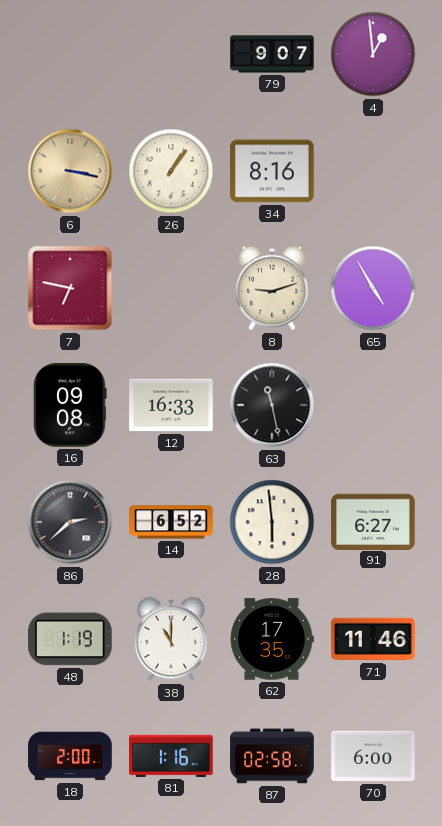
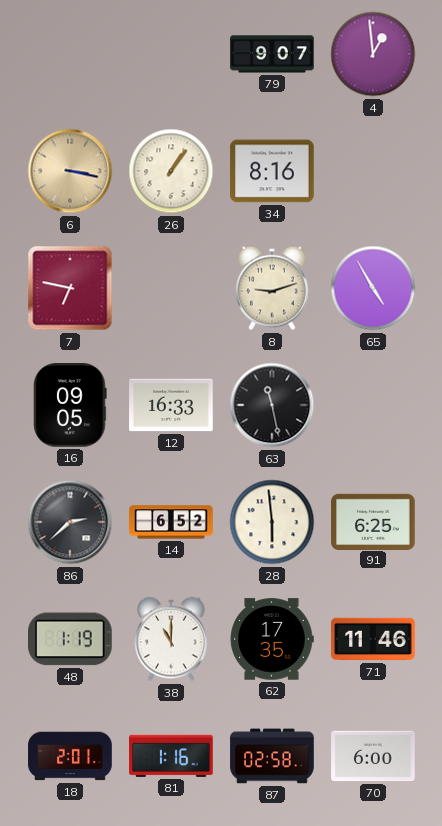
16: 09:08 -> 09:05
91: 6:27 -> 6:25
18: 2:00 -> 2:01
